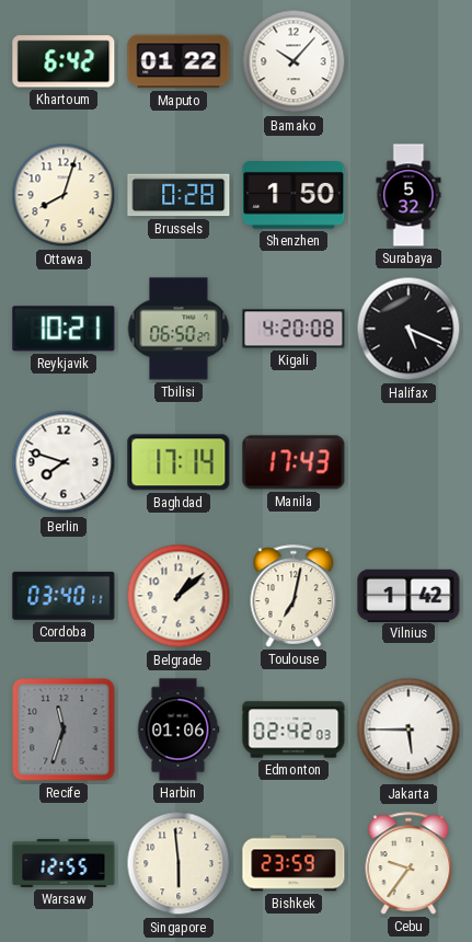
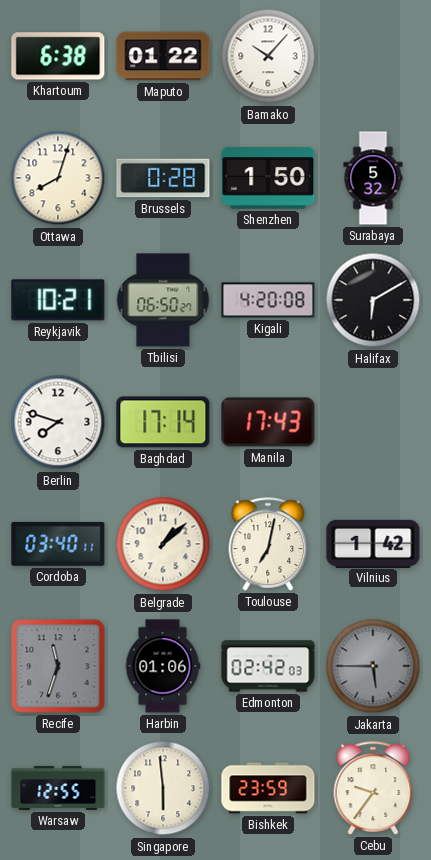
Khartoum: 6:42 -> 6:38
Halifax: 5:19 -> 6:10
Jakarta dial: white -> grey
